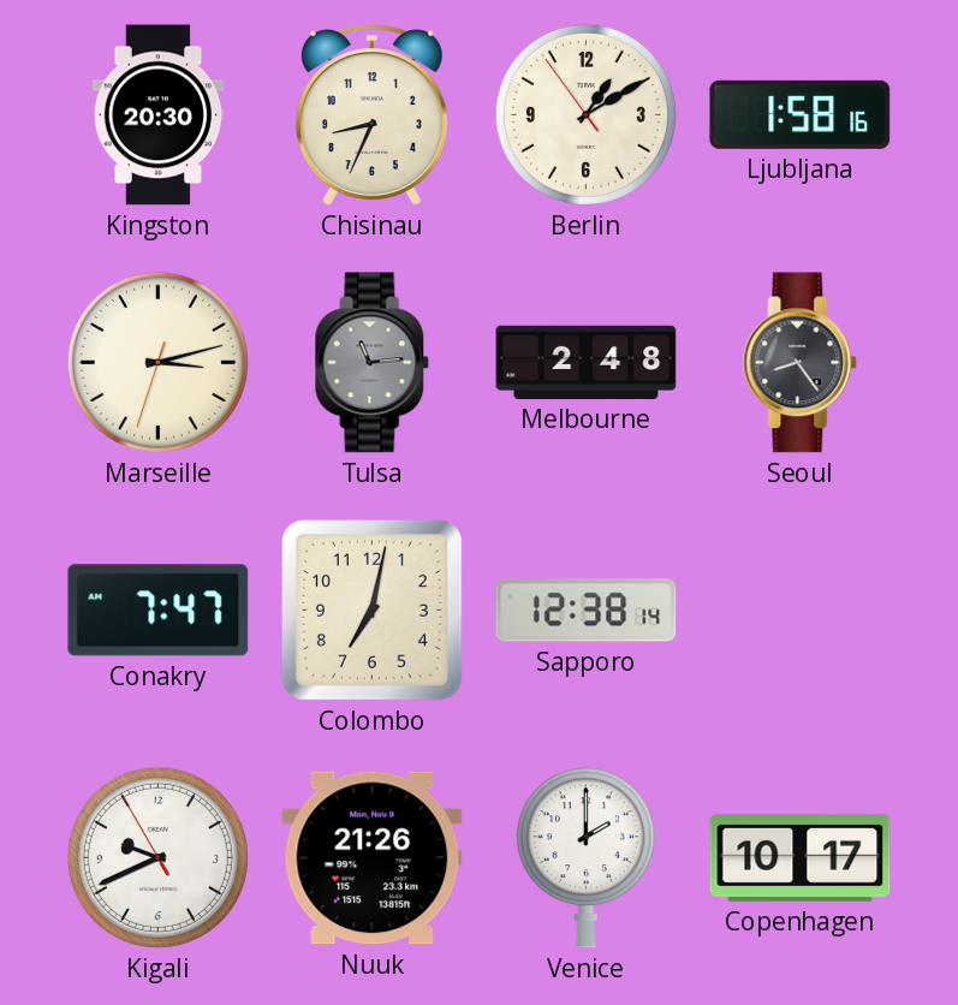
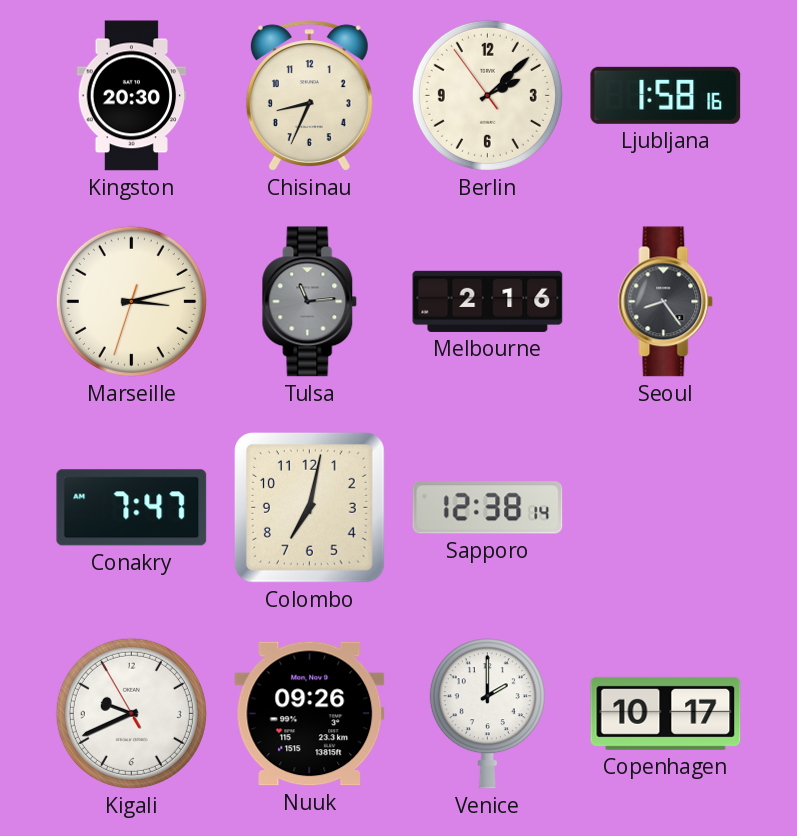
Berlin: 1:09 -> 2:07
Melbourne: 2:48 -> 2:16
Nuuk: 21:26 -> 09:26
